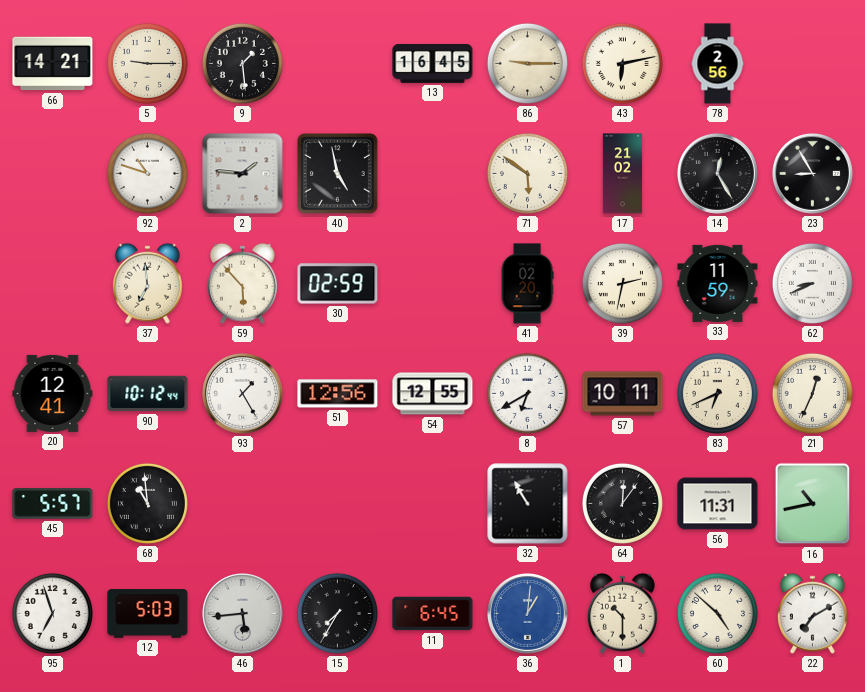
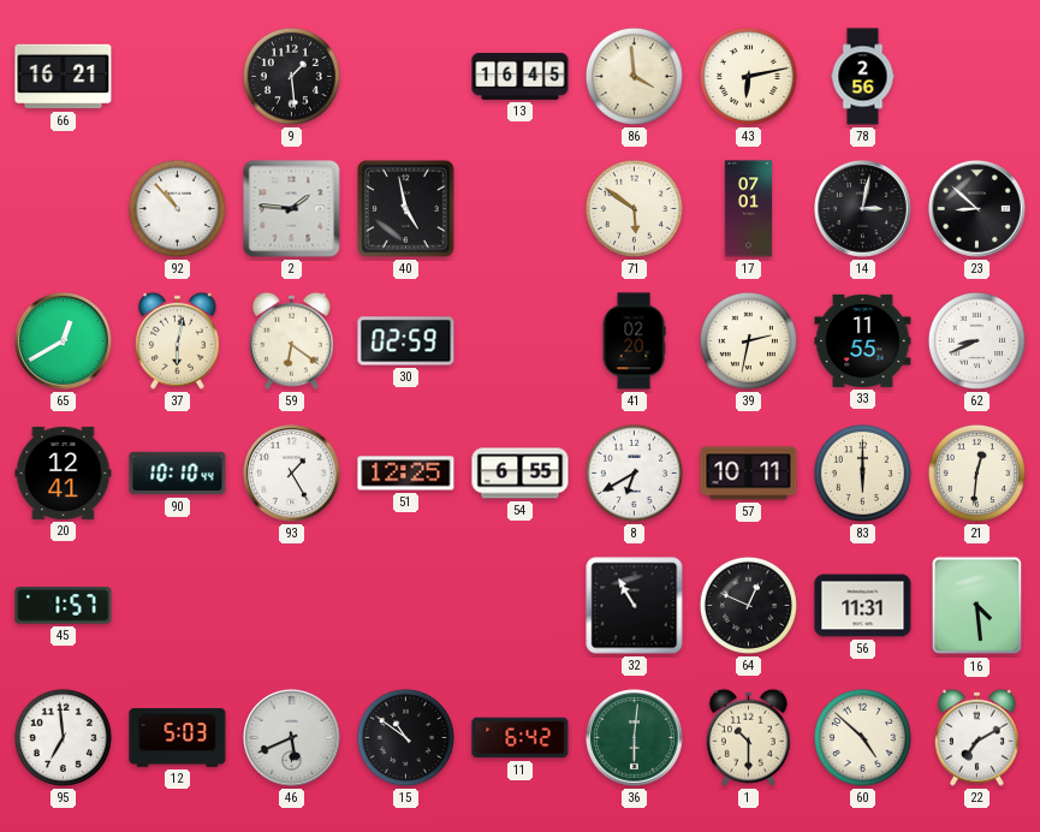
66: 14:21 -> 16:21
5: 9:15 -> none
86: 9:15 -> 3:59
92: 10:48 -> 10:53
17: 21:02 -> 07:01
14: 12:25 -> 3:02
23: 8:55 -> 8:52
65: none -> 12:40
37: 6:59 -> 6:02
59: 5:53 -> 6:21
33: 11:59 -> 11:55
90: 10:12 -> 10:10
51: 12:56 -> 12:25
54: 12:55 -> 6:55
83: 6:41 -> 6:00
21: 12:34 -> 12:31
45: 5:57 -> 1:57
68: 10:59 -> none
64: 12:06 -> 12:49
16: 10:43 -> 4:29
95: 6:57 -> 6:59
46: 5:44 -> 5:41
15: 7:35 -> 10:51
11: 6:45 -> 6:42
36: 1:01 -> 6:01
36 dial: blue -> green
